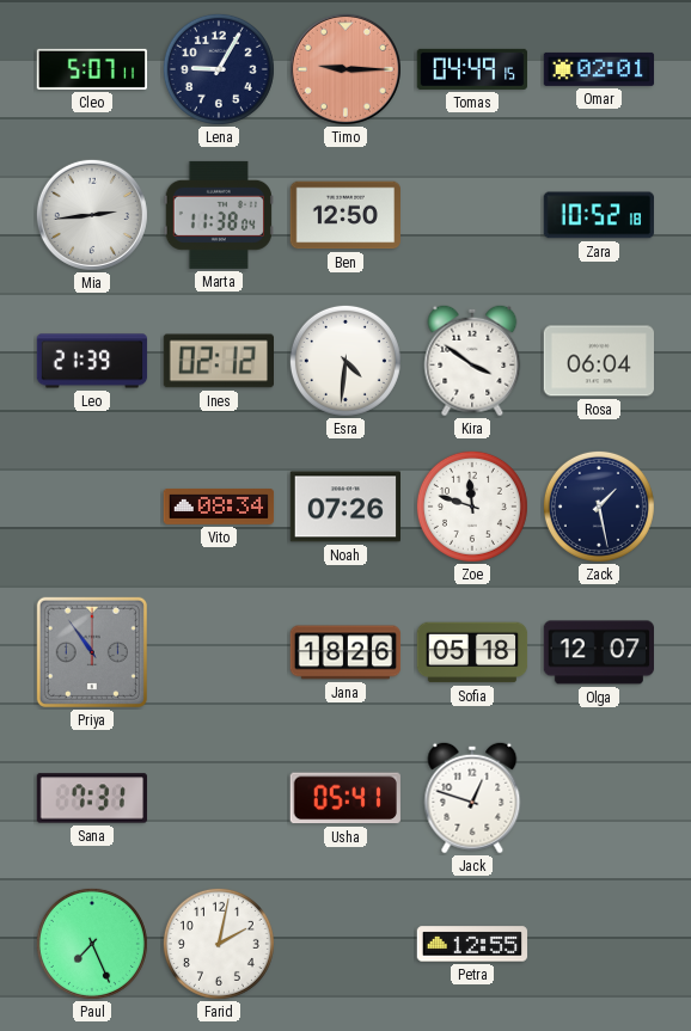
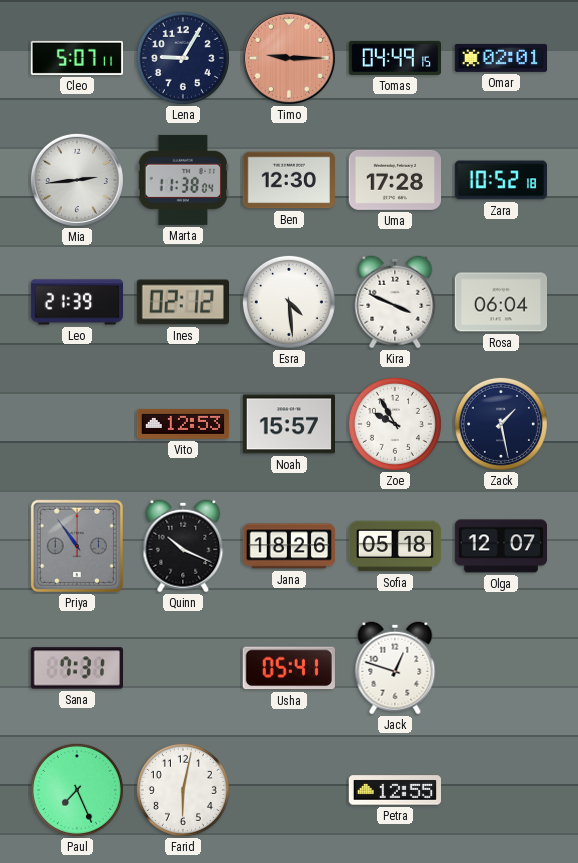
Ben: 12:50 -> 12:30
Uma: none -> 17:28
Esra: 4:31 -> 4:29
Kira: 3:51 -> 3:49
Vito: 08:34 -> 12:53
Noah: 07:26 -> 15:57
Zoe: 11:48 -> 9:55
Quinn: none -> 10:19
Farid: 2:02 -> 6:02
